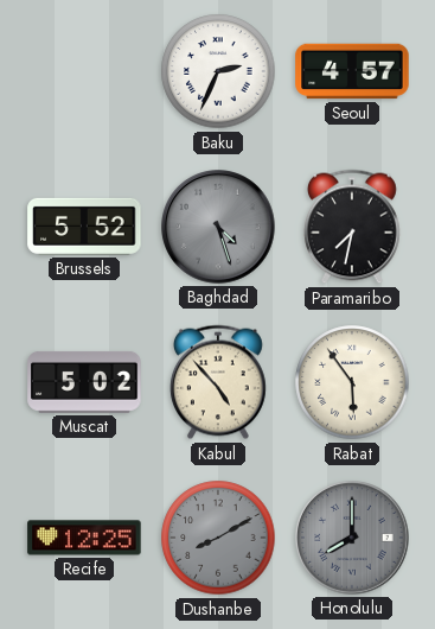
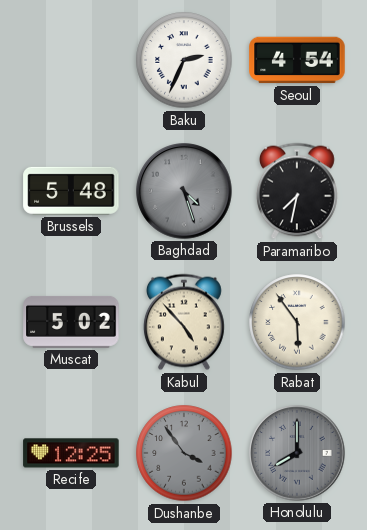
Seoul: 4:57 -> 4:54
Brussels: 5:52 -> 5:48
Dushanbe: 8:10 -> 3:54
